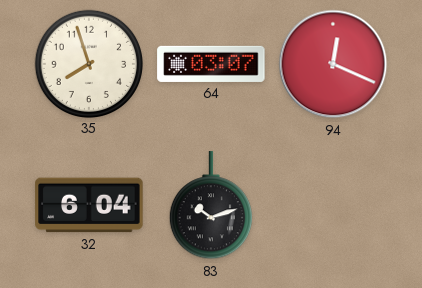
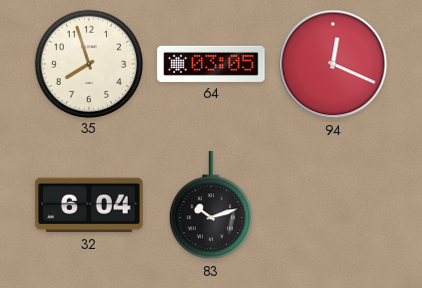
64: 03:07 -> 03:05
